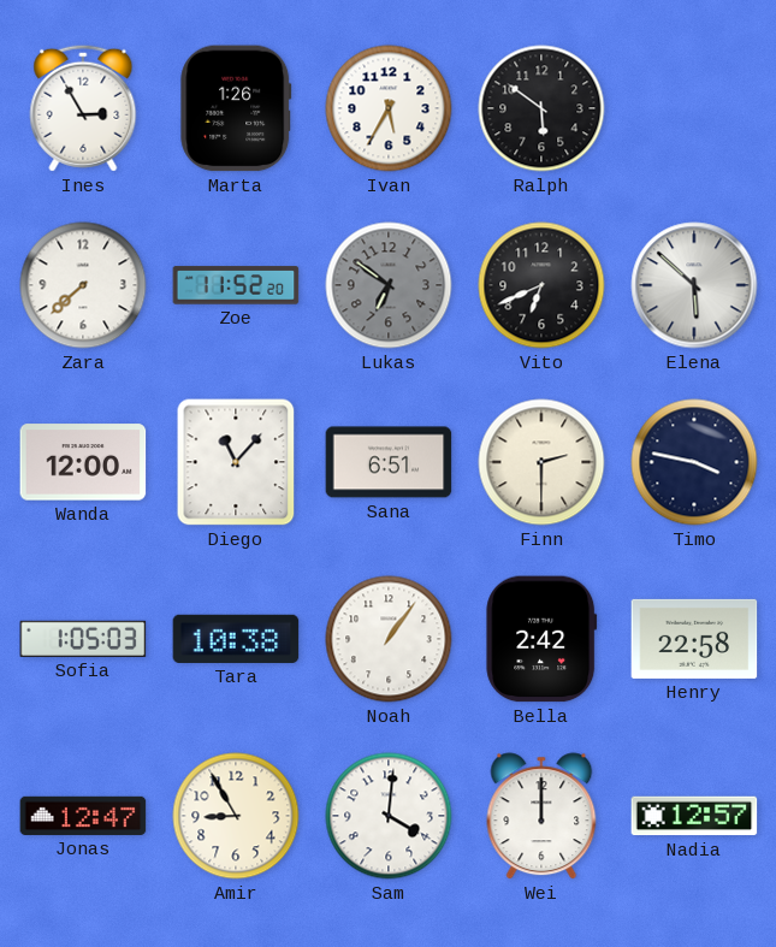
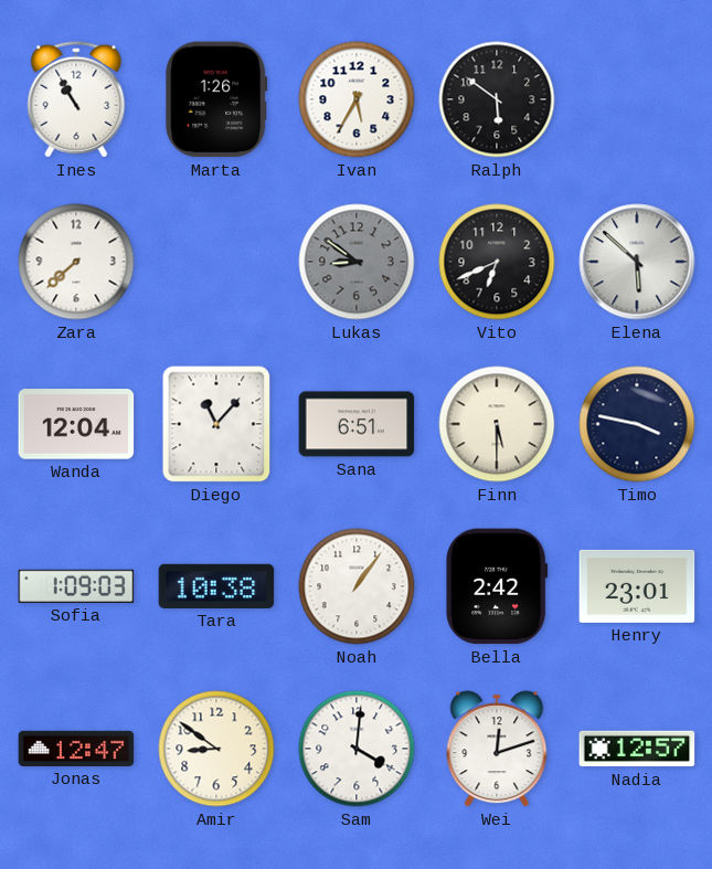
Ines: 2:55 -> 10:55
Zoe: 11:52 -> none
Lukas: 6:51 -> 8:51
Wanda: 12:00 -> 12:04
Finn: 2:30 -> 5:30
Sofia: 1:05 -> 1:09
Henry: 22:58 -> 23:01
Amir: 8:55 -> 8:51
Wei: 12:00 -> 12:12
